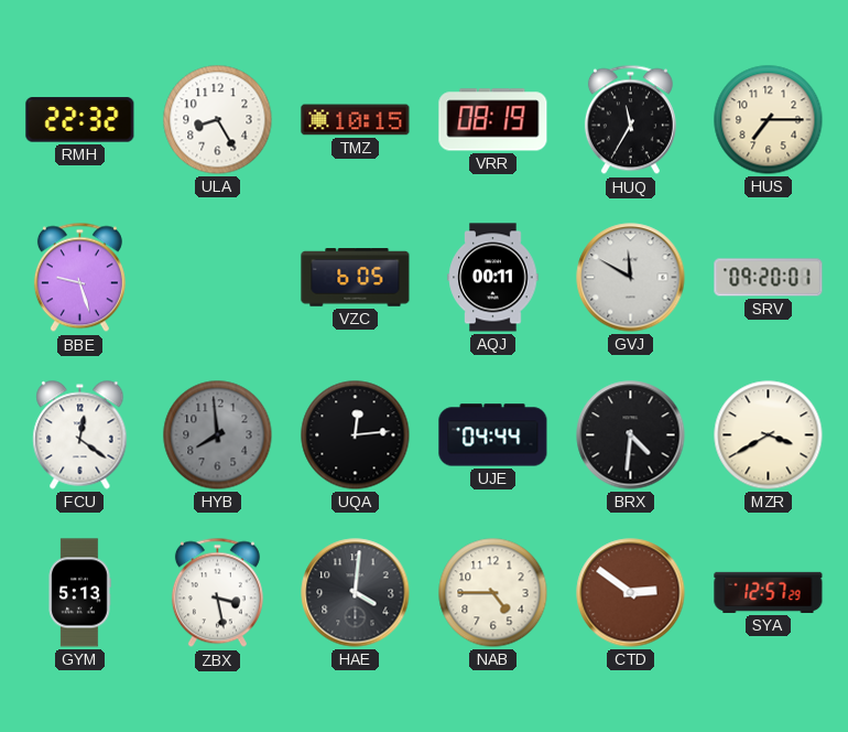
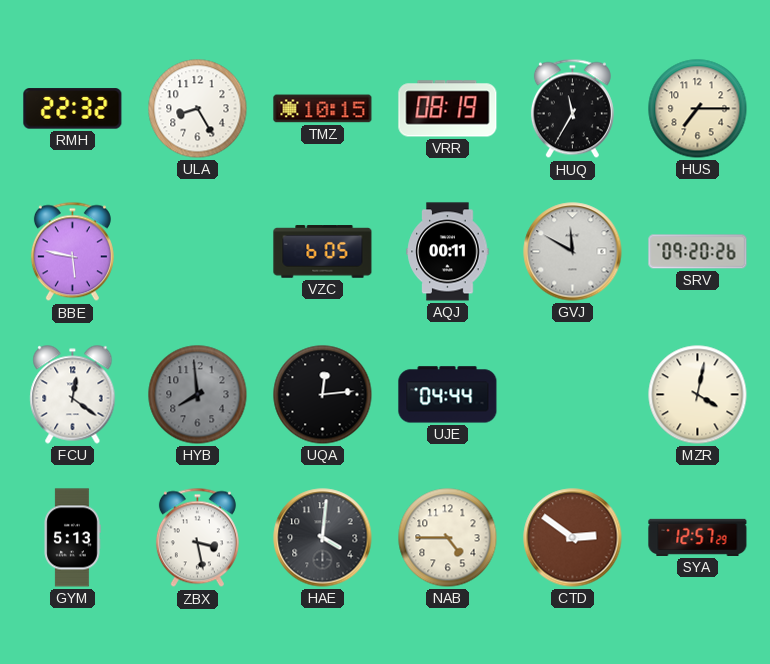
BBE: 9:27 -> 5:47
SRV: 09:20:01 -> 09:20:26
BRX: 4:31 -> none
MZR: 3:40 -> 4:02
